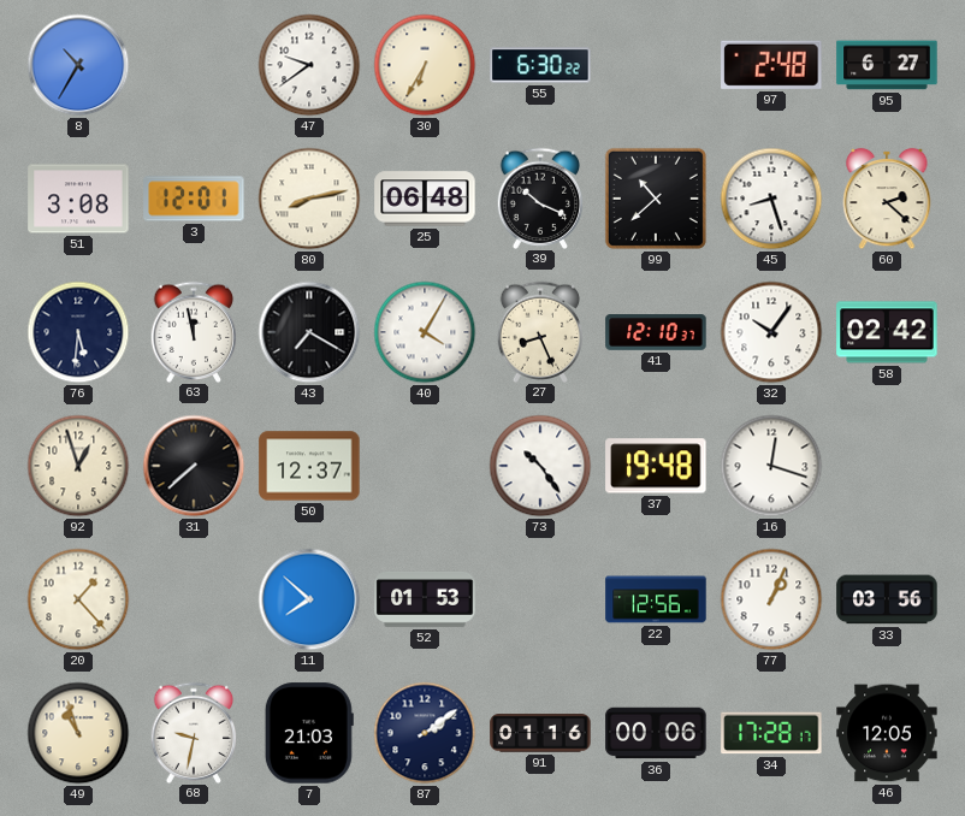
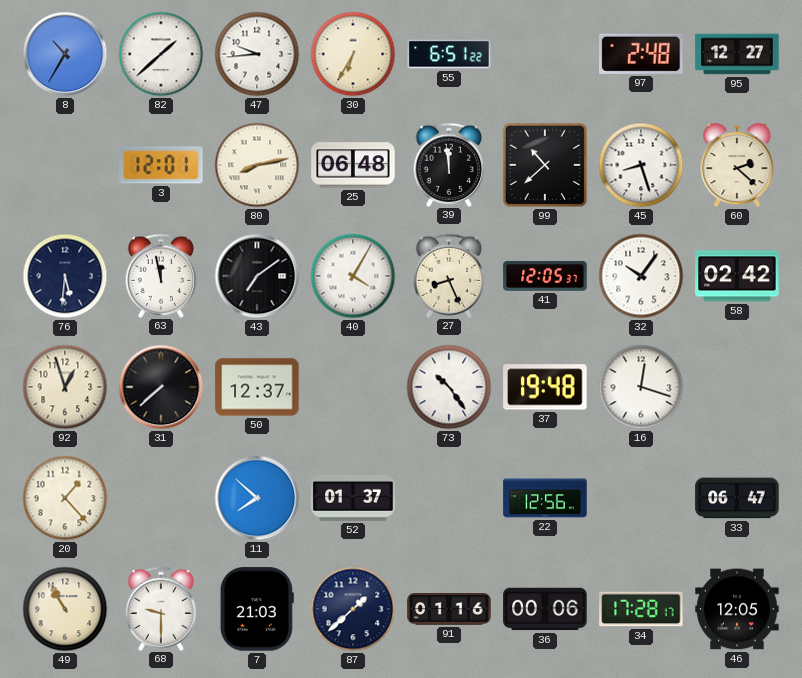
82: none -> 1:38
47: 9:39 -> 9:44
55: 6:30 -> 6:51
95: 6:27 -> 12:27
51: 3:08 -> none
39: 10:19 -> 11:59
43: 7:20 -> 7:09
41: 12:10 -> 12:05
52: 01:53 -> 01:37
77: 1:04 -> none
33: 03:56 -> 06:47
49: 10:57 -> 10:55
68: 9:32 -> 9:30
87: 2:09 -> 1:38
